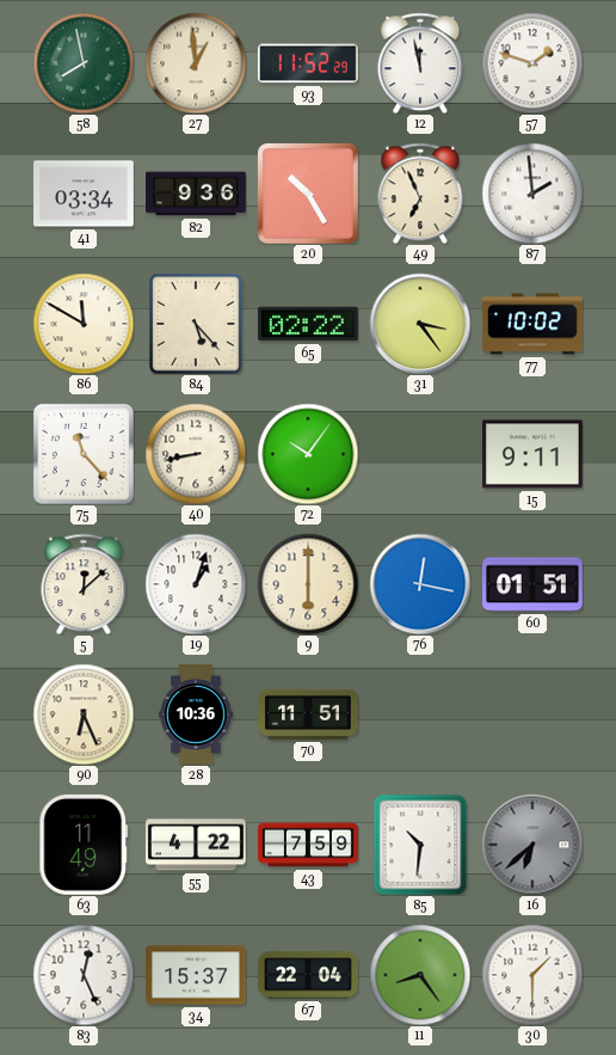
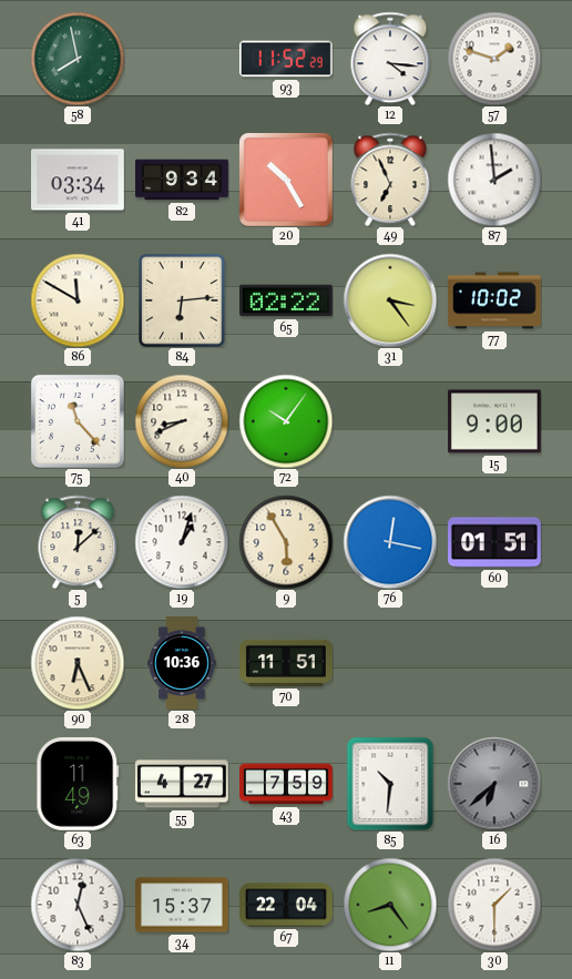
27: 12:59 -> none
12: 11:58 -> 4:16
82: 9:36 -> 9:34
84: 5:23 -> 6:14
40: 8:43 -> 8:41
15: 9:11 -> 9:00
9: 6:00 -> 5:55
55: 4:22 -> 4:27
